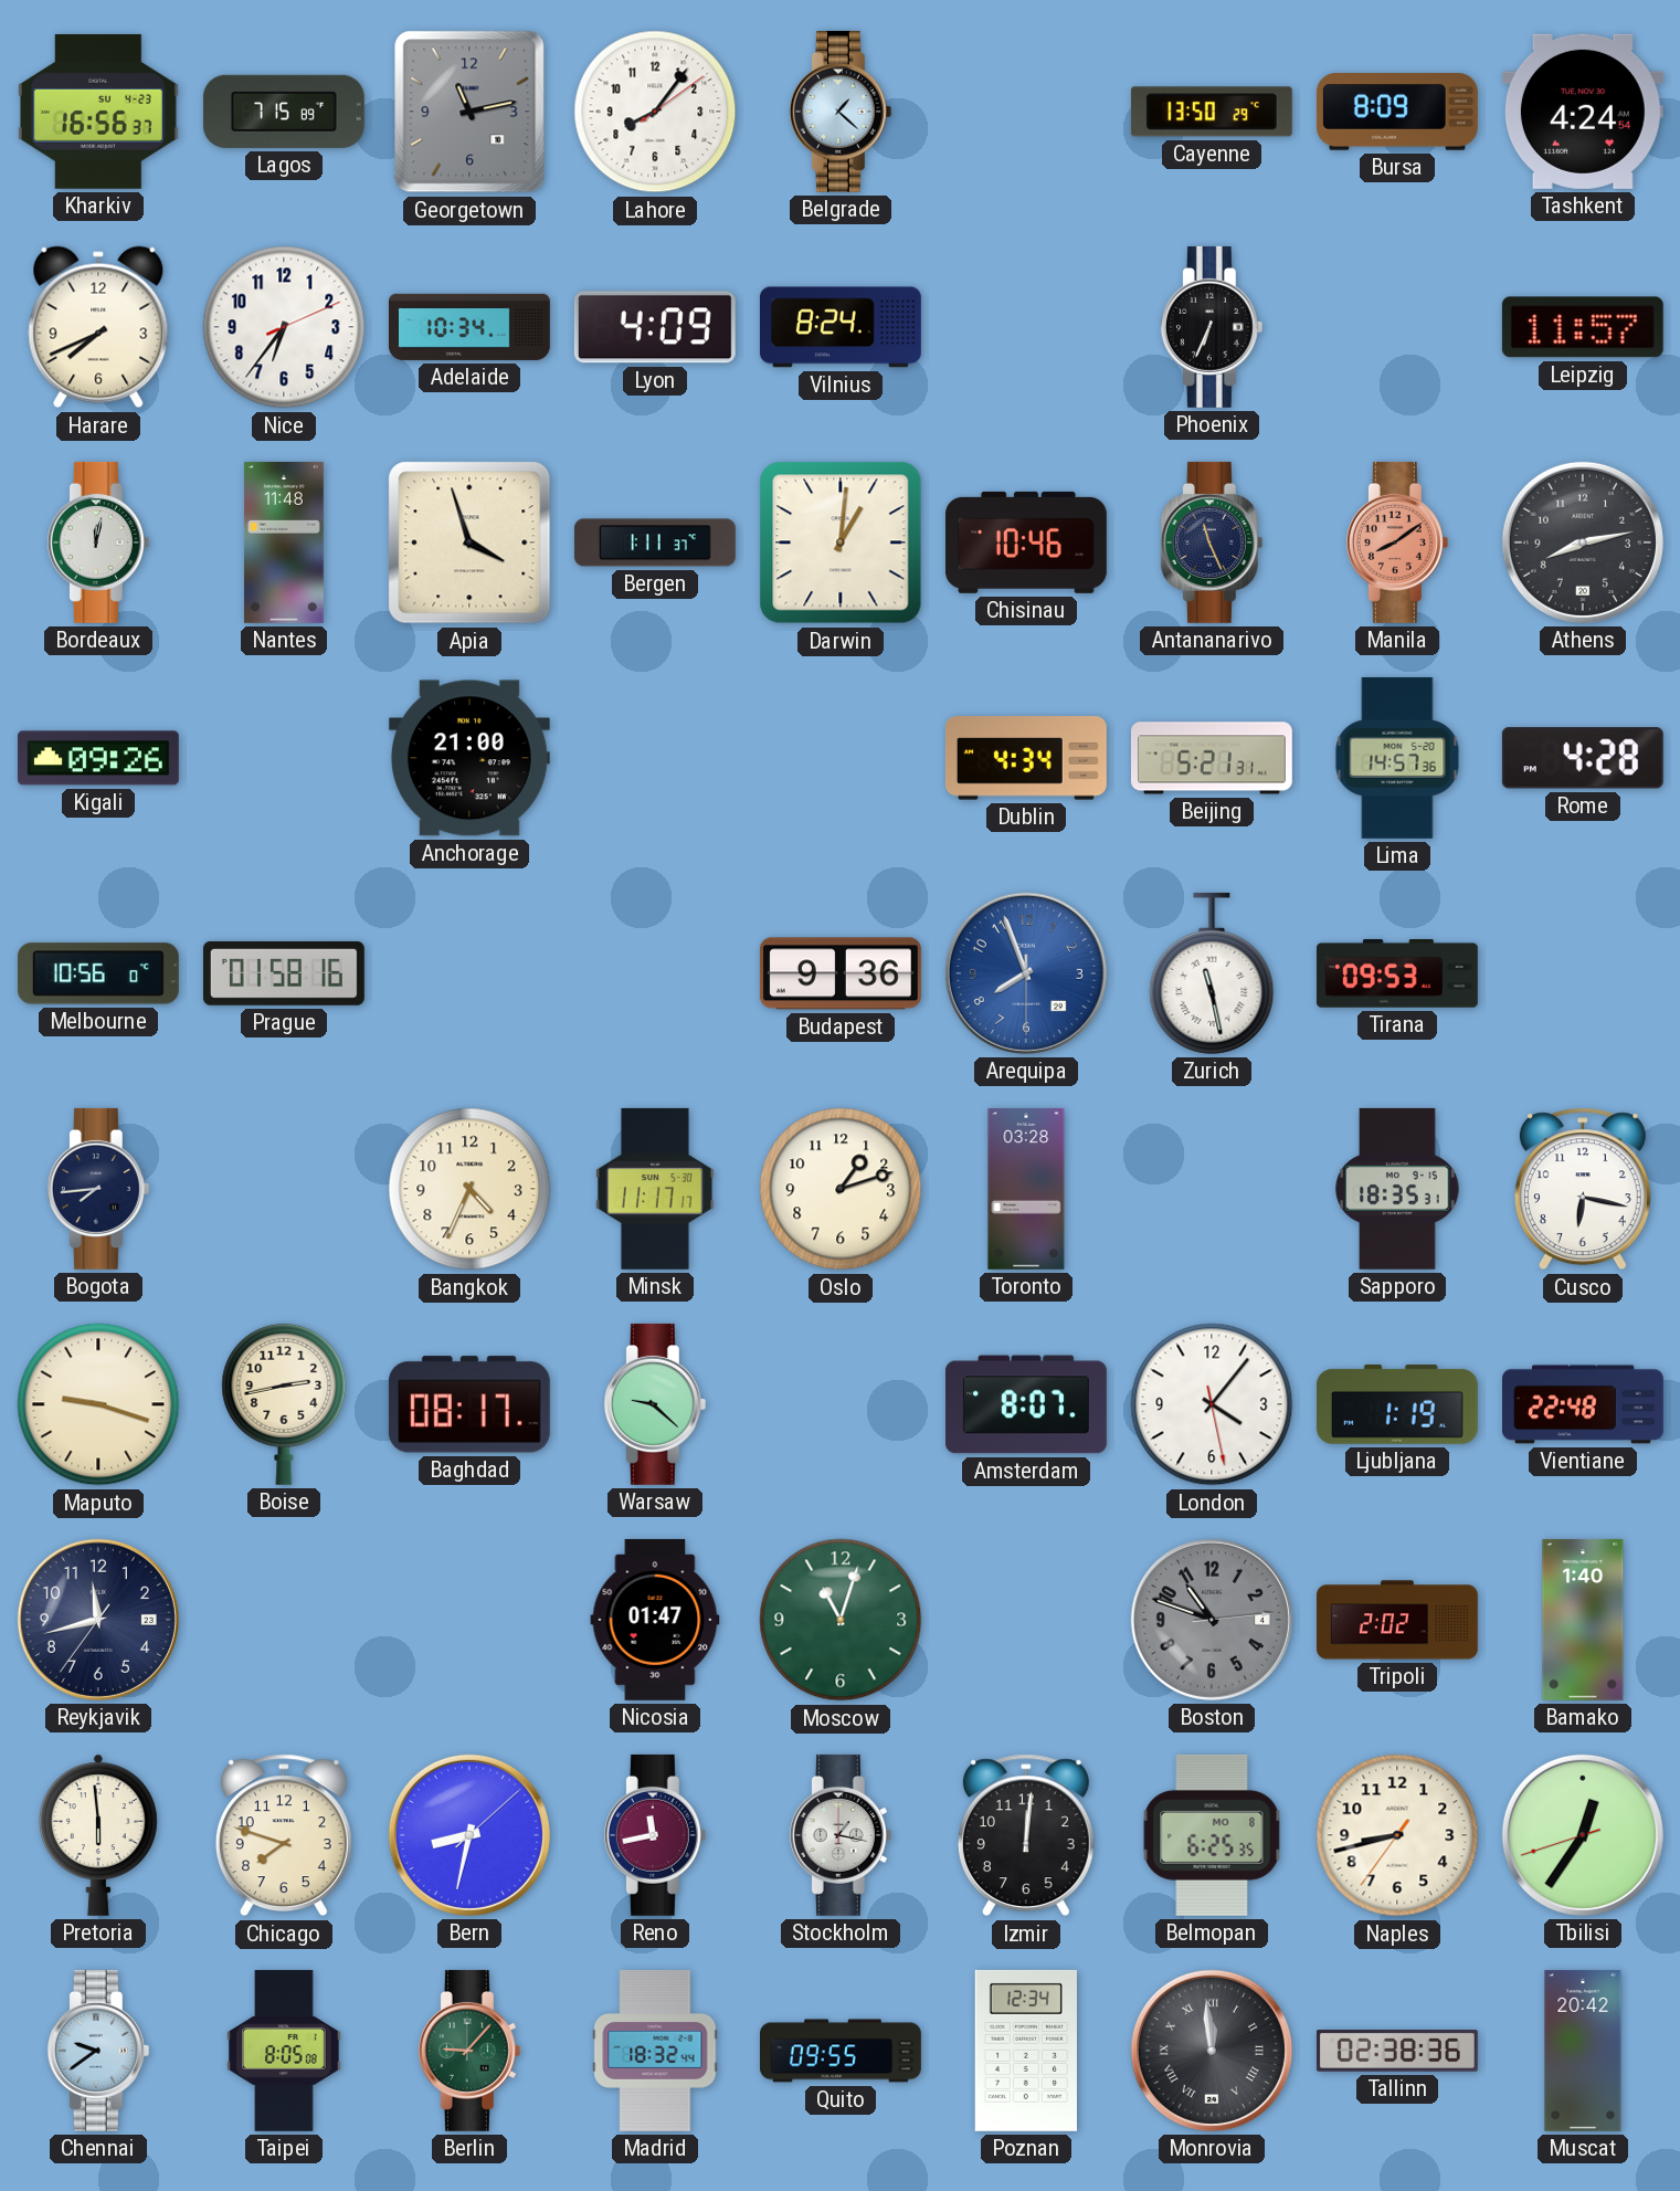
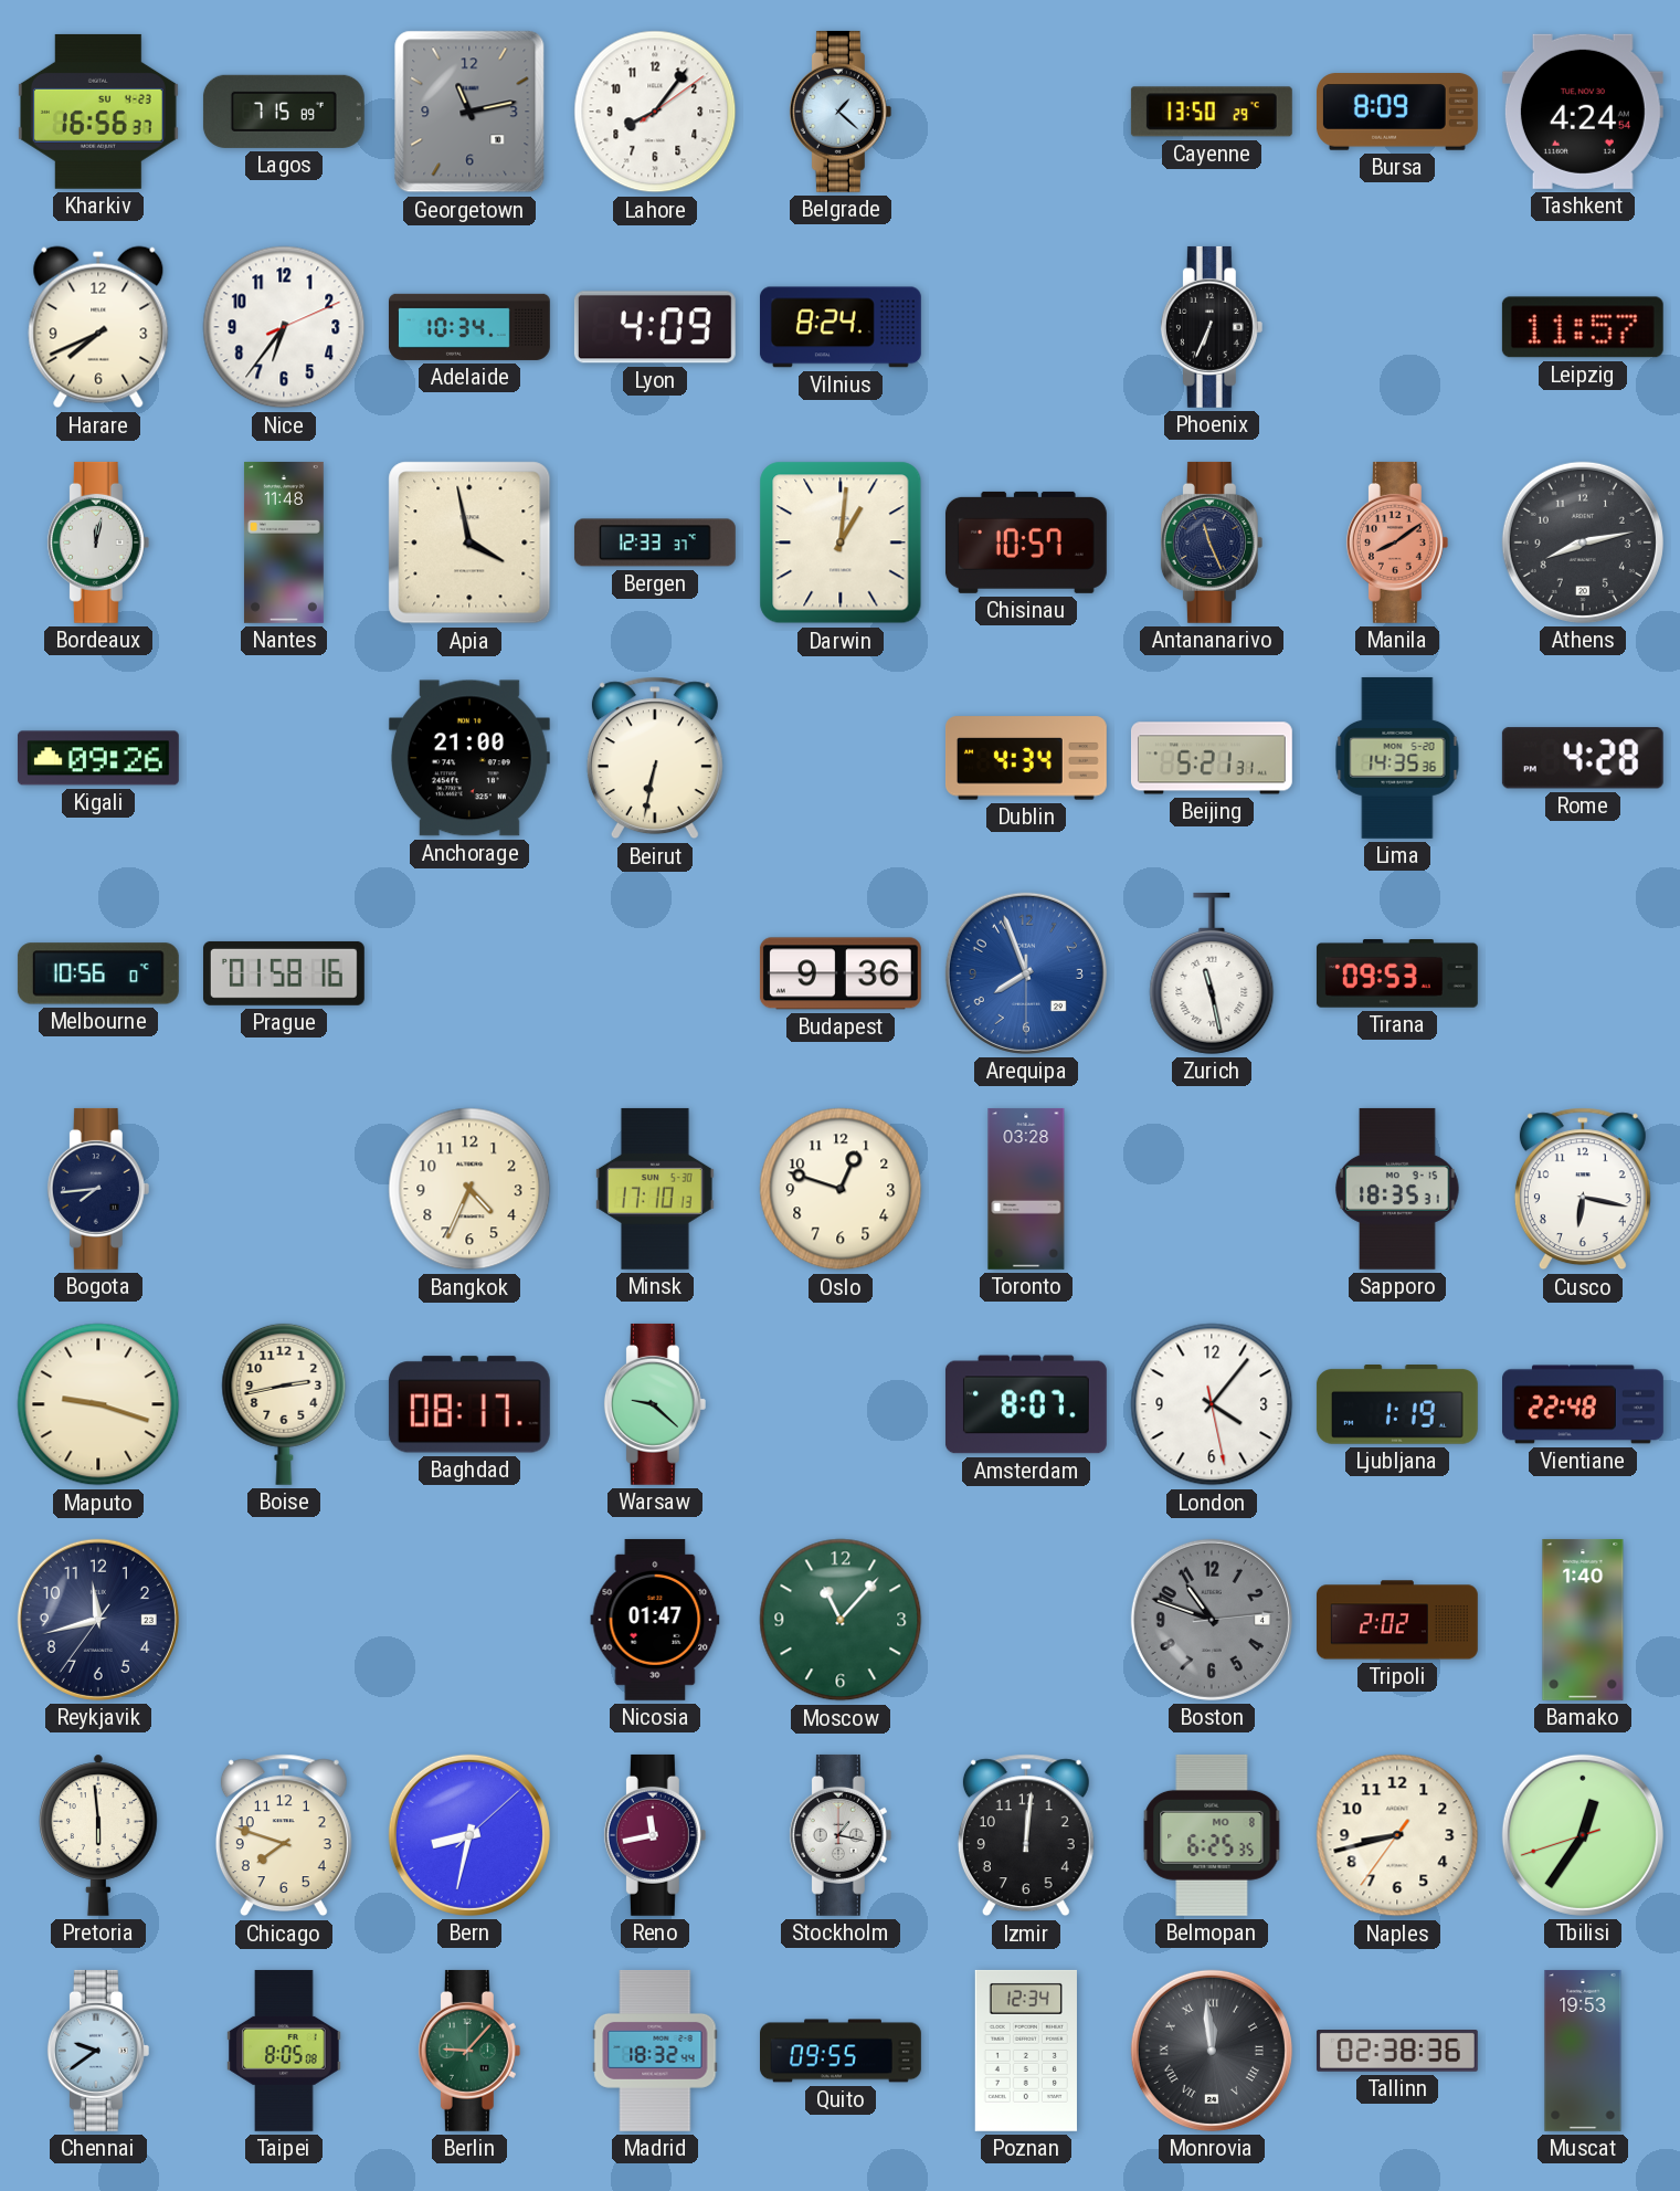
Apia: 3:57 -> 3:58
Bergen: 1:11 -> 12:33
Chisinau: 10:46 -> 10:57
Beirut: none -> 6:32
Lima: 14:57 -> 14:35
Minsk: 11:17 -> 17:10
Oslo: 1:12 -> 12:48
Moscow: 11:03 -> 11:07
Muscat: 20:42 -> 19:53
